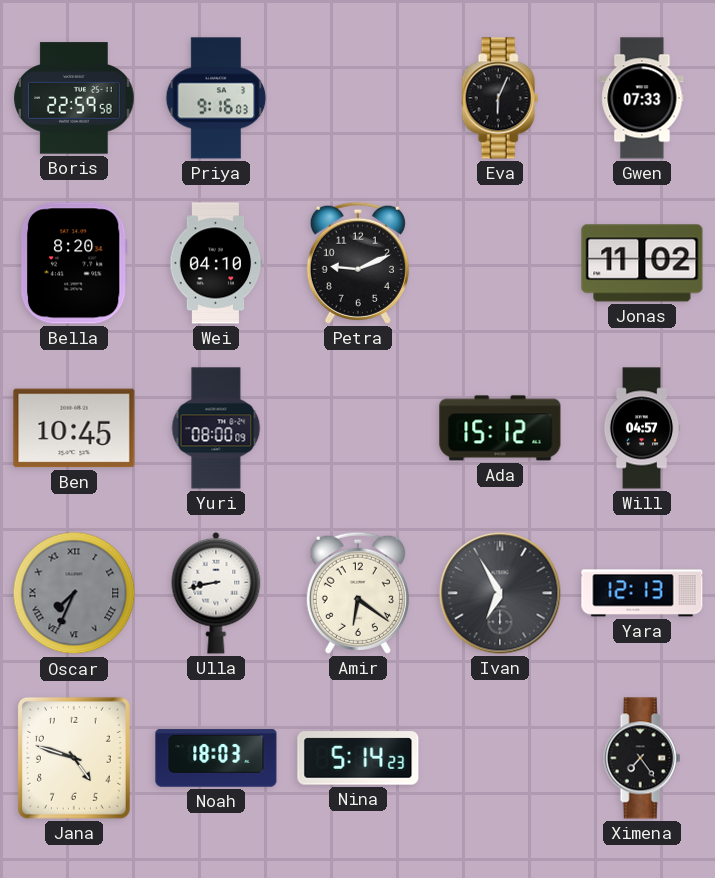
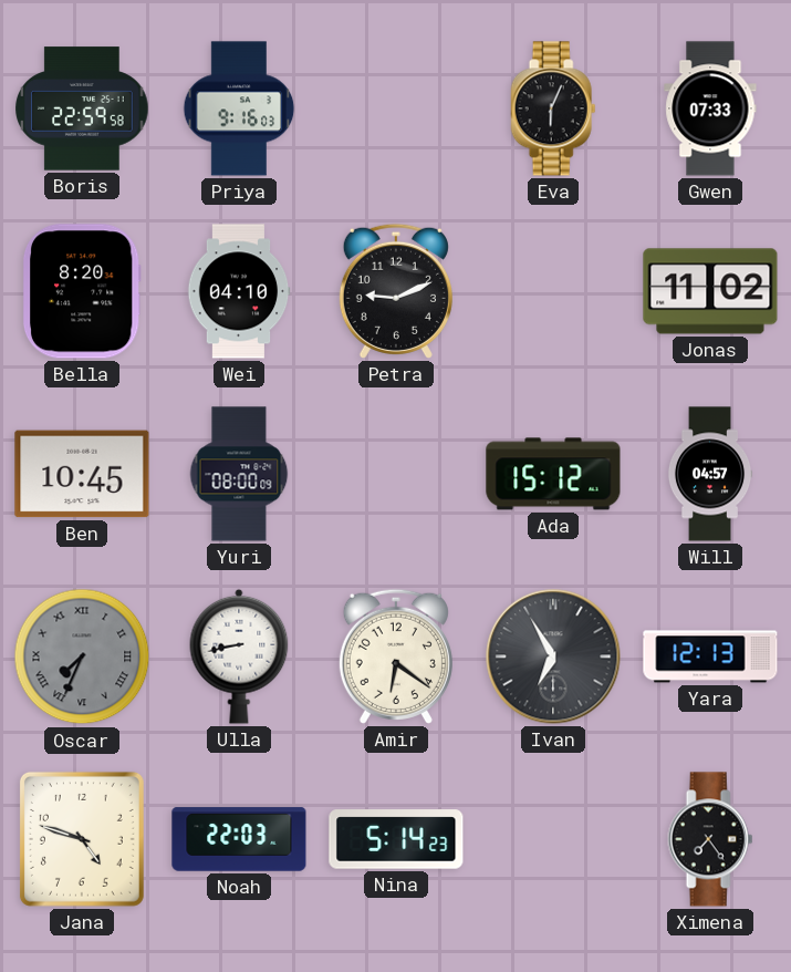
Noah: 18:03 -> 22:03
